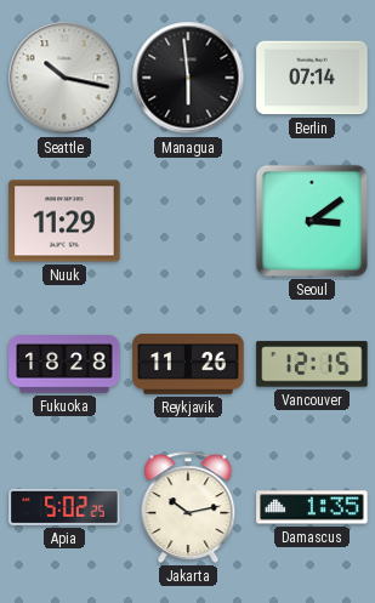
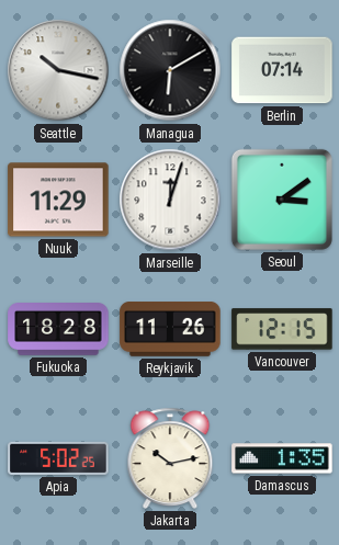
Managua: 5:59 -> 6:10
Marseille: none -> 12:03
